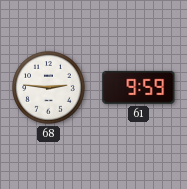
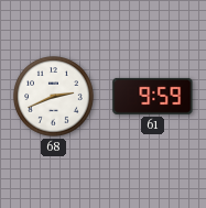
68: 2:46 -> 2:41
